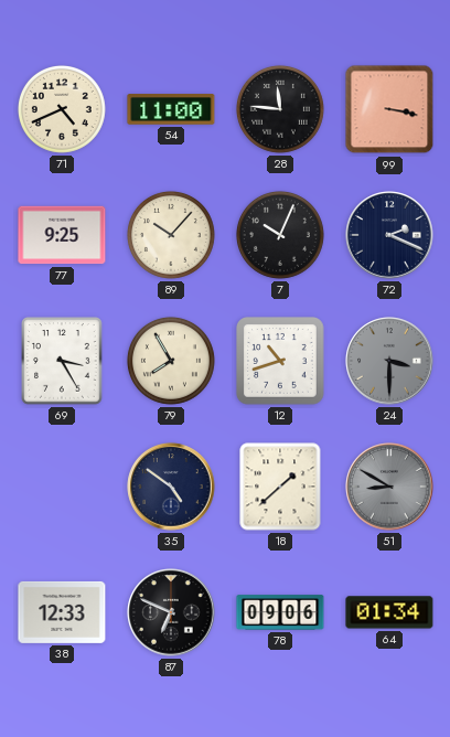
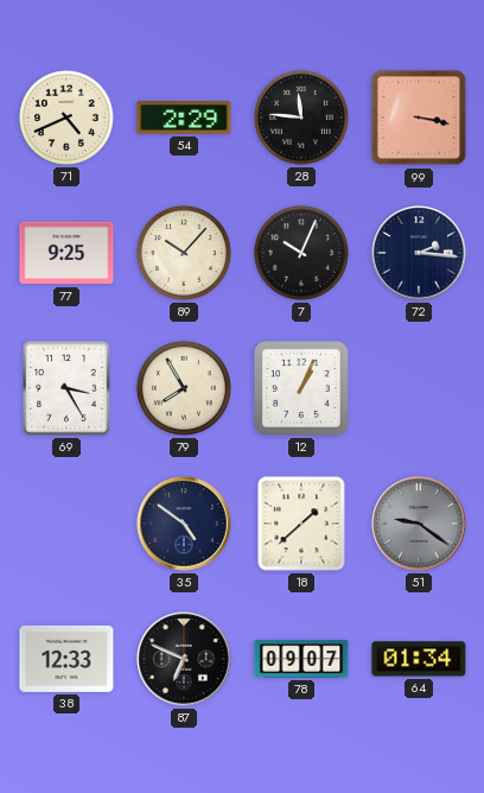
54: 11:00 -> 2:29
72: 2:19 -> 2:16
12: 10:42 -> 1:04
24: 3:30 -> none
51: 8:50 -> 9:21
78: 09:06 -> 09:07
